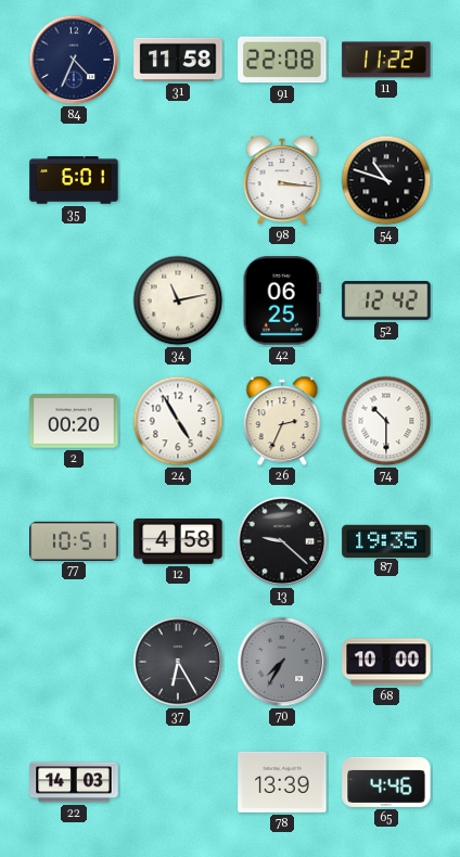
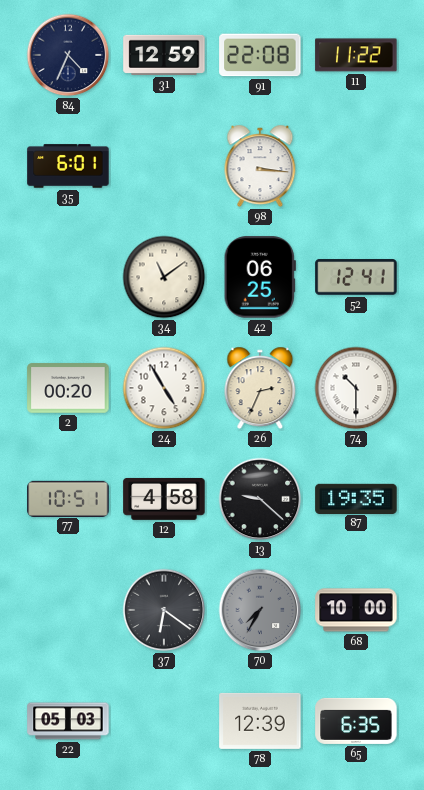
31: 11:58 -> 12:59
54: 10:48 -> none
34: 11:13 -> 11:09
52: 12:42 -> 12:41
37: 6:25 -> 6:21
22: 14:03 -> 05:03
78: 13:39 -> 12:39
65: 4:46 -> 6:35
